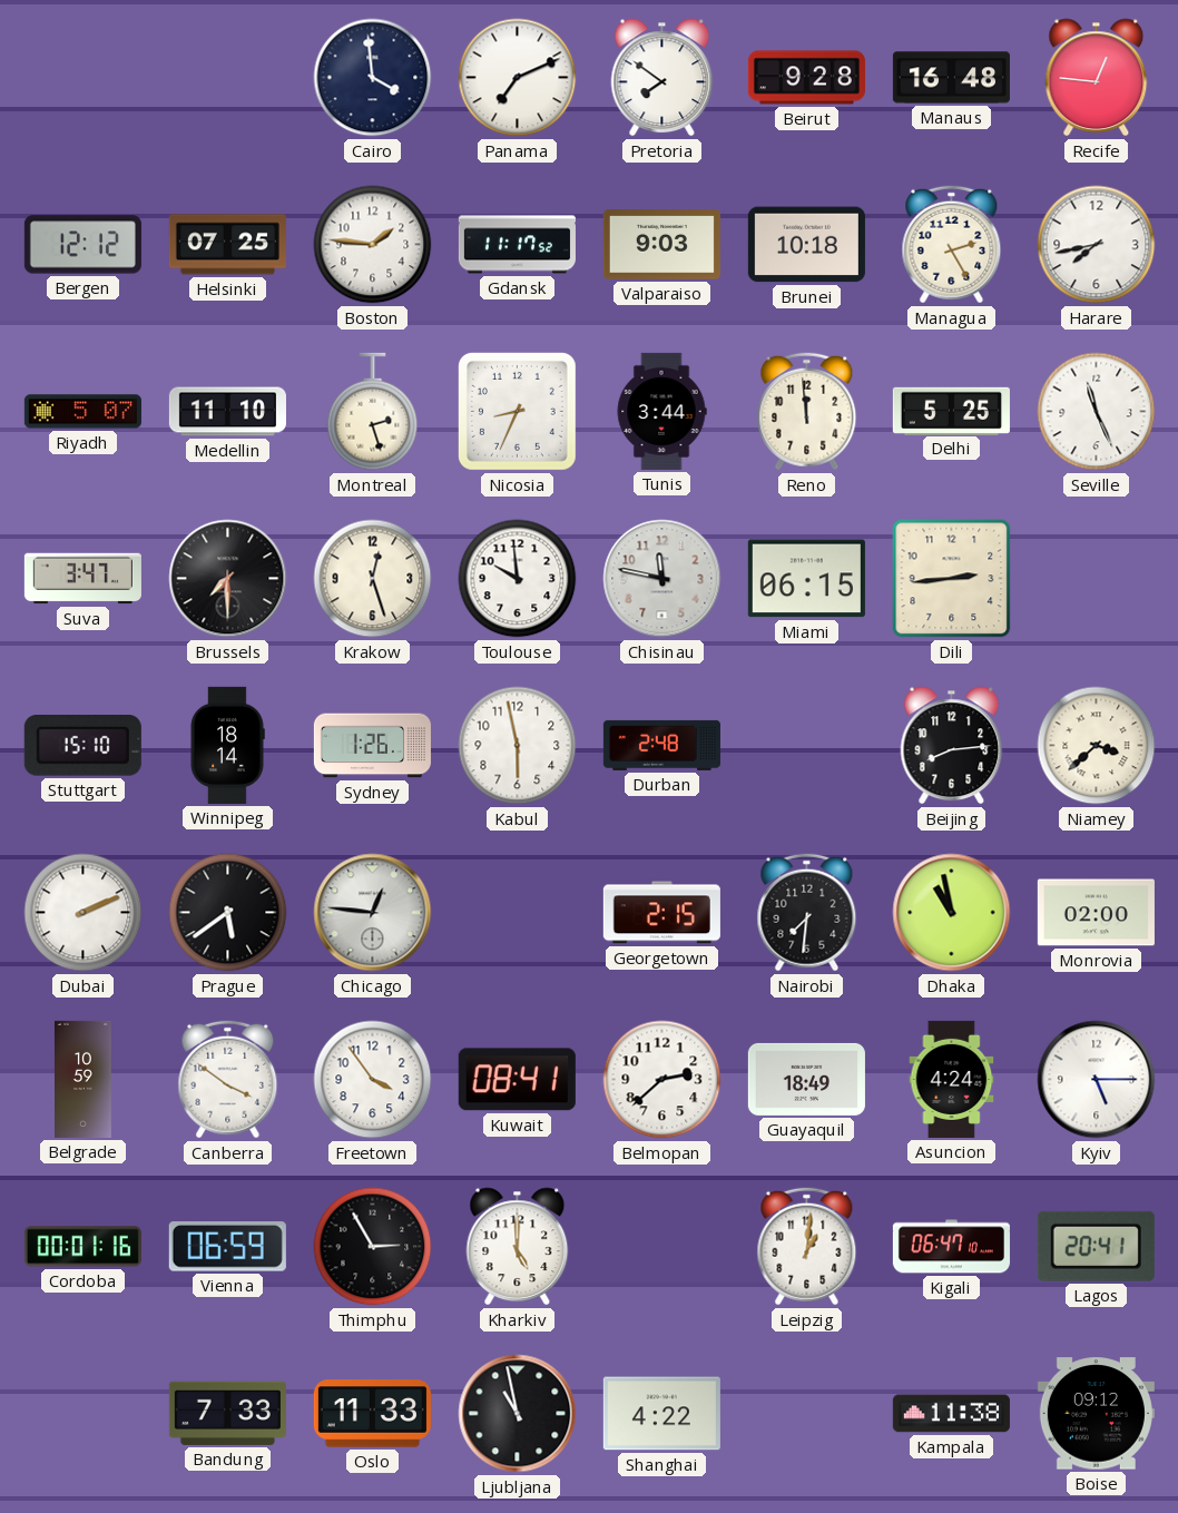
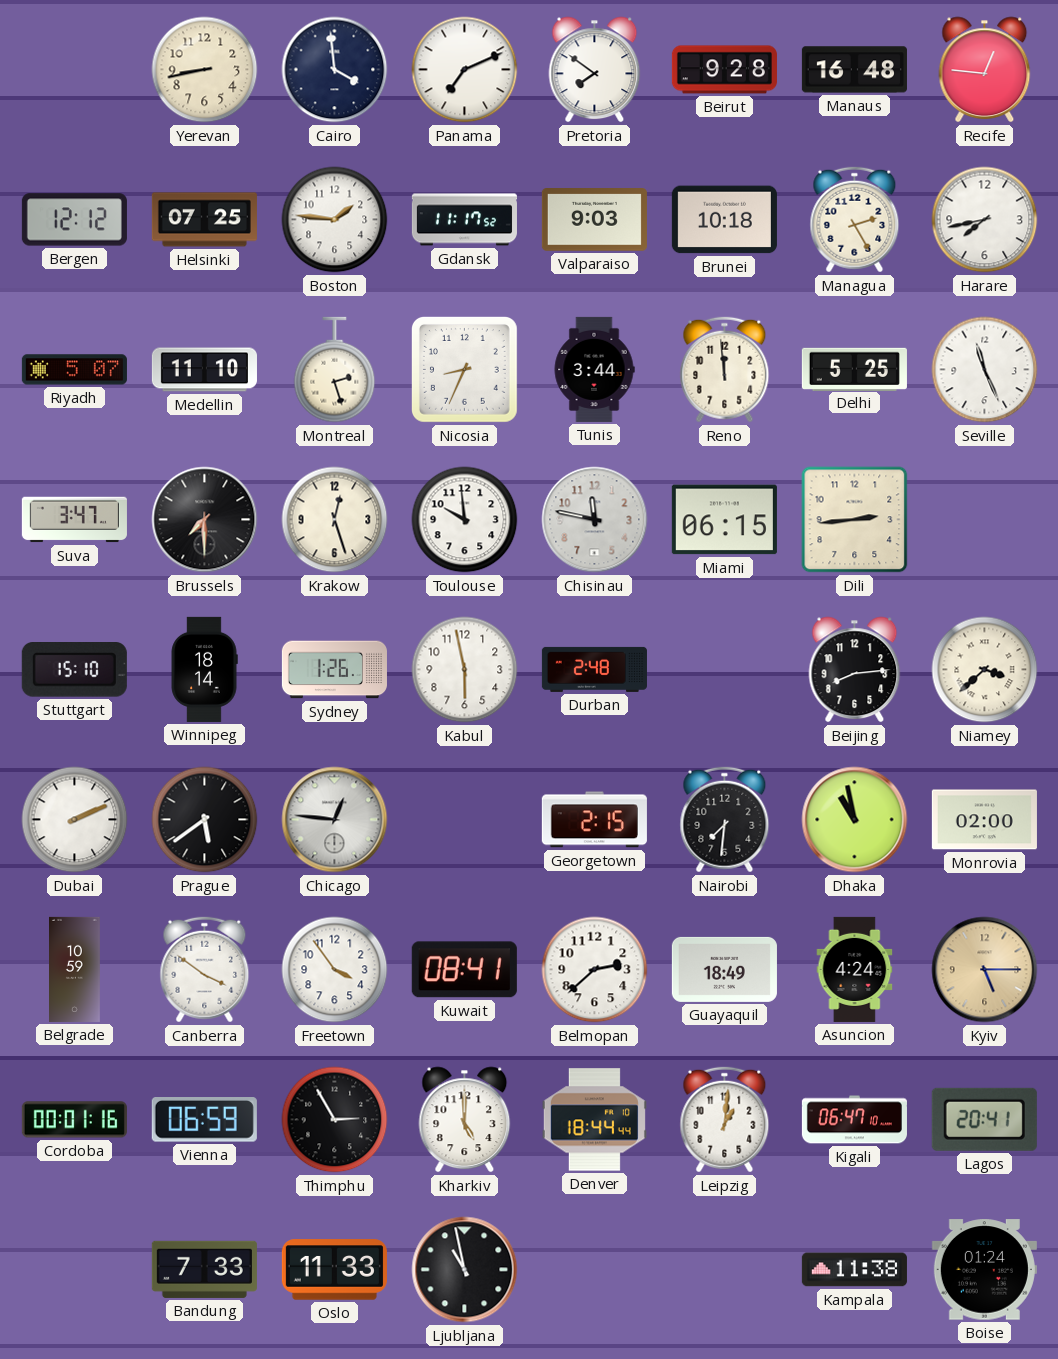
Yerevan: none -> 8:43
Kyiv dial: white -> champagne
Denver: none -> 18:44
Shanghai: 4:22 -> none
Boise: 09:12 -> 01:24
